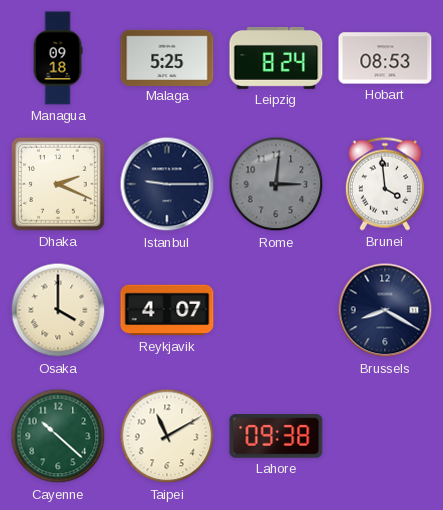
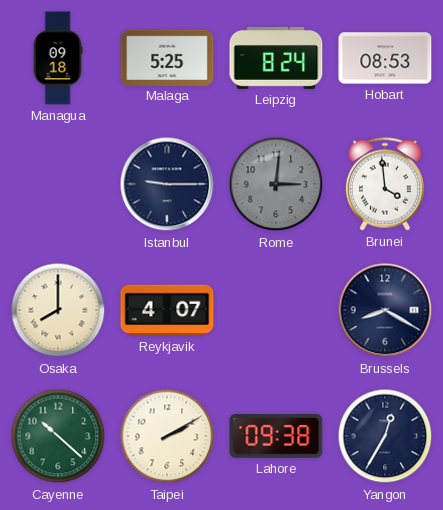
Dhaka: 2:19 -> none
Osaka: 4:00 -> 8:00
Taipei: 11:10 -> 2:10
Yangon: none -> 12:35
